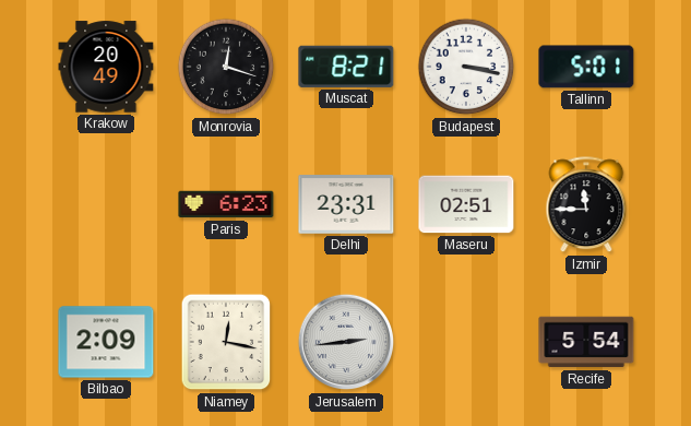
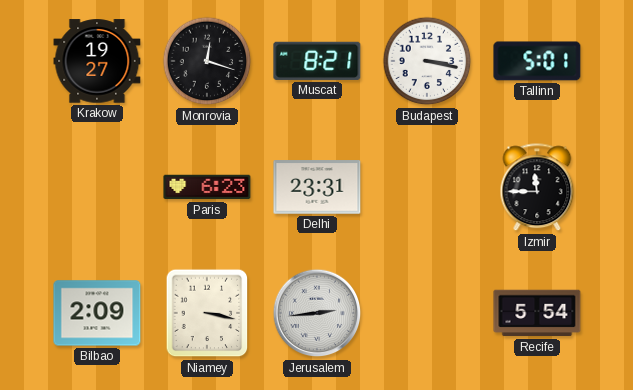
Krakow: 20:49 -> 19:27
Maseru: 02:51 -> none
Niamey: 12:17 -> 3:17
